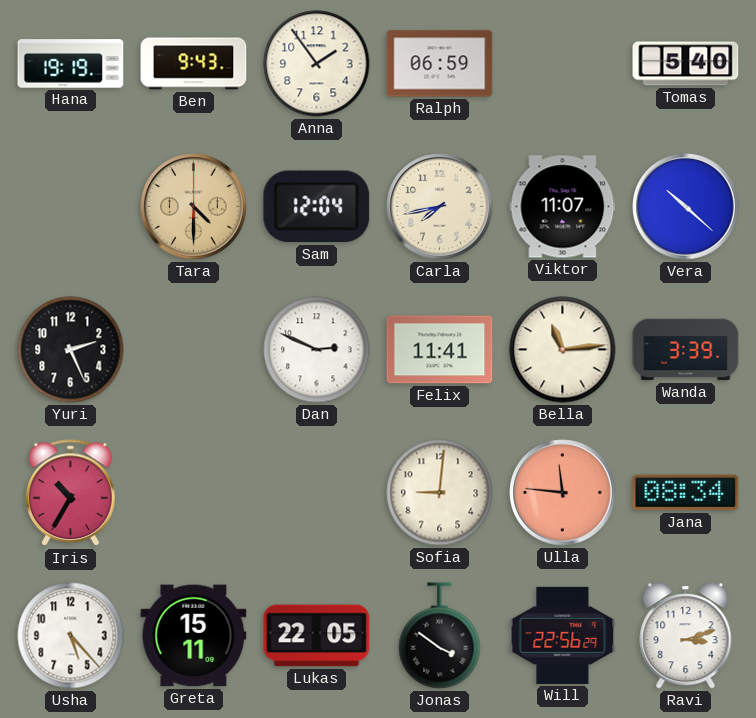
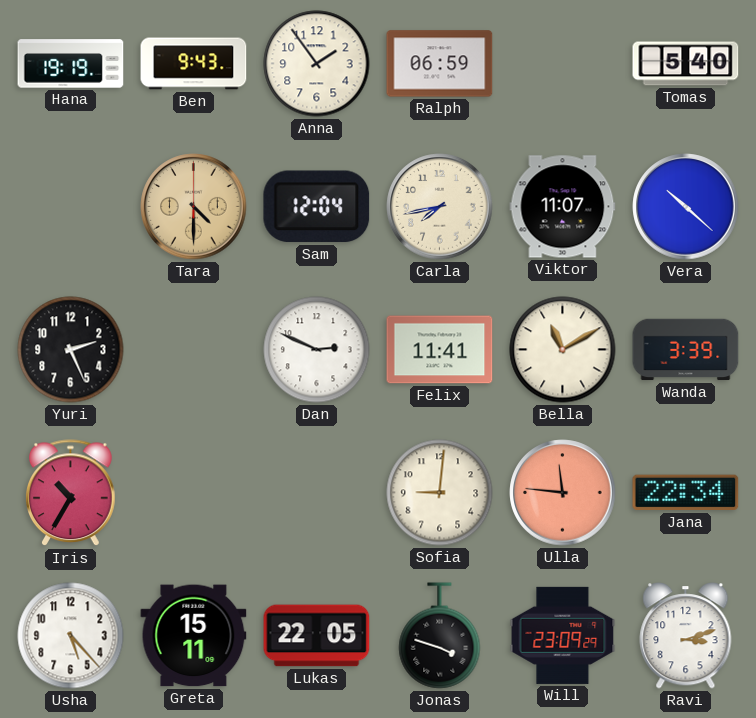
Bella: 11:14 -> 11:10
Jana: 08:34 -> 22:34
Jonas: 3:51 -> 3:48
Will: 22:56 -> 23:09
